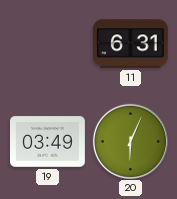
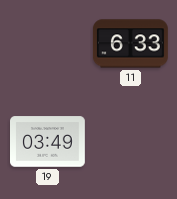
11: 6:31 -> 6:33
20: 6:04 -> none
